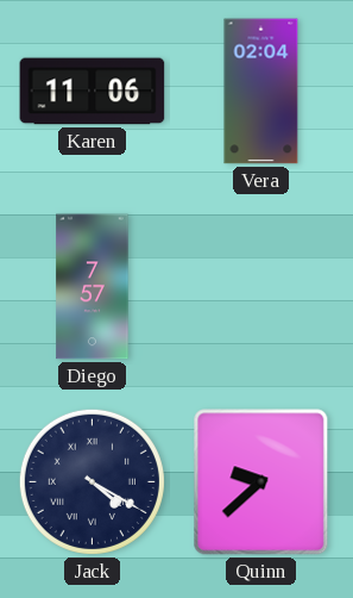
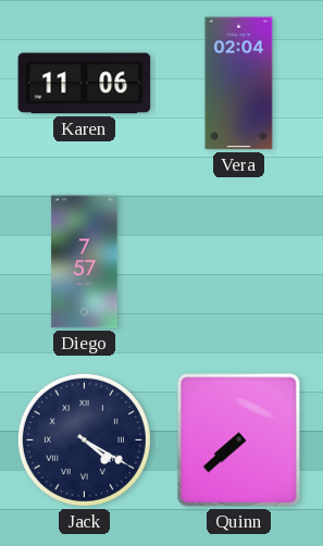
Quinn: 9:38 -> 7:38
